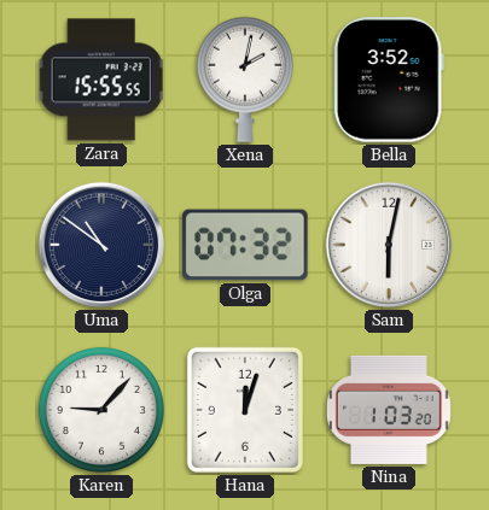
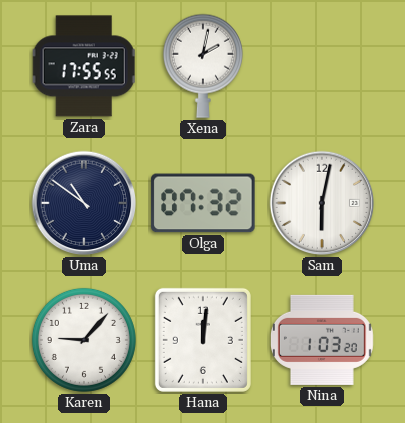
Zara: 15:55 -> 17:55
Bella: 3:52 -> none
Hana: 12:03 -> 12:01
